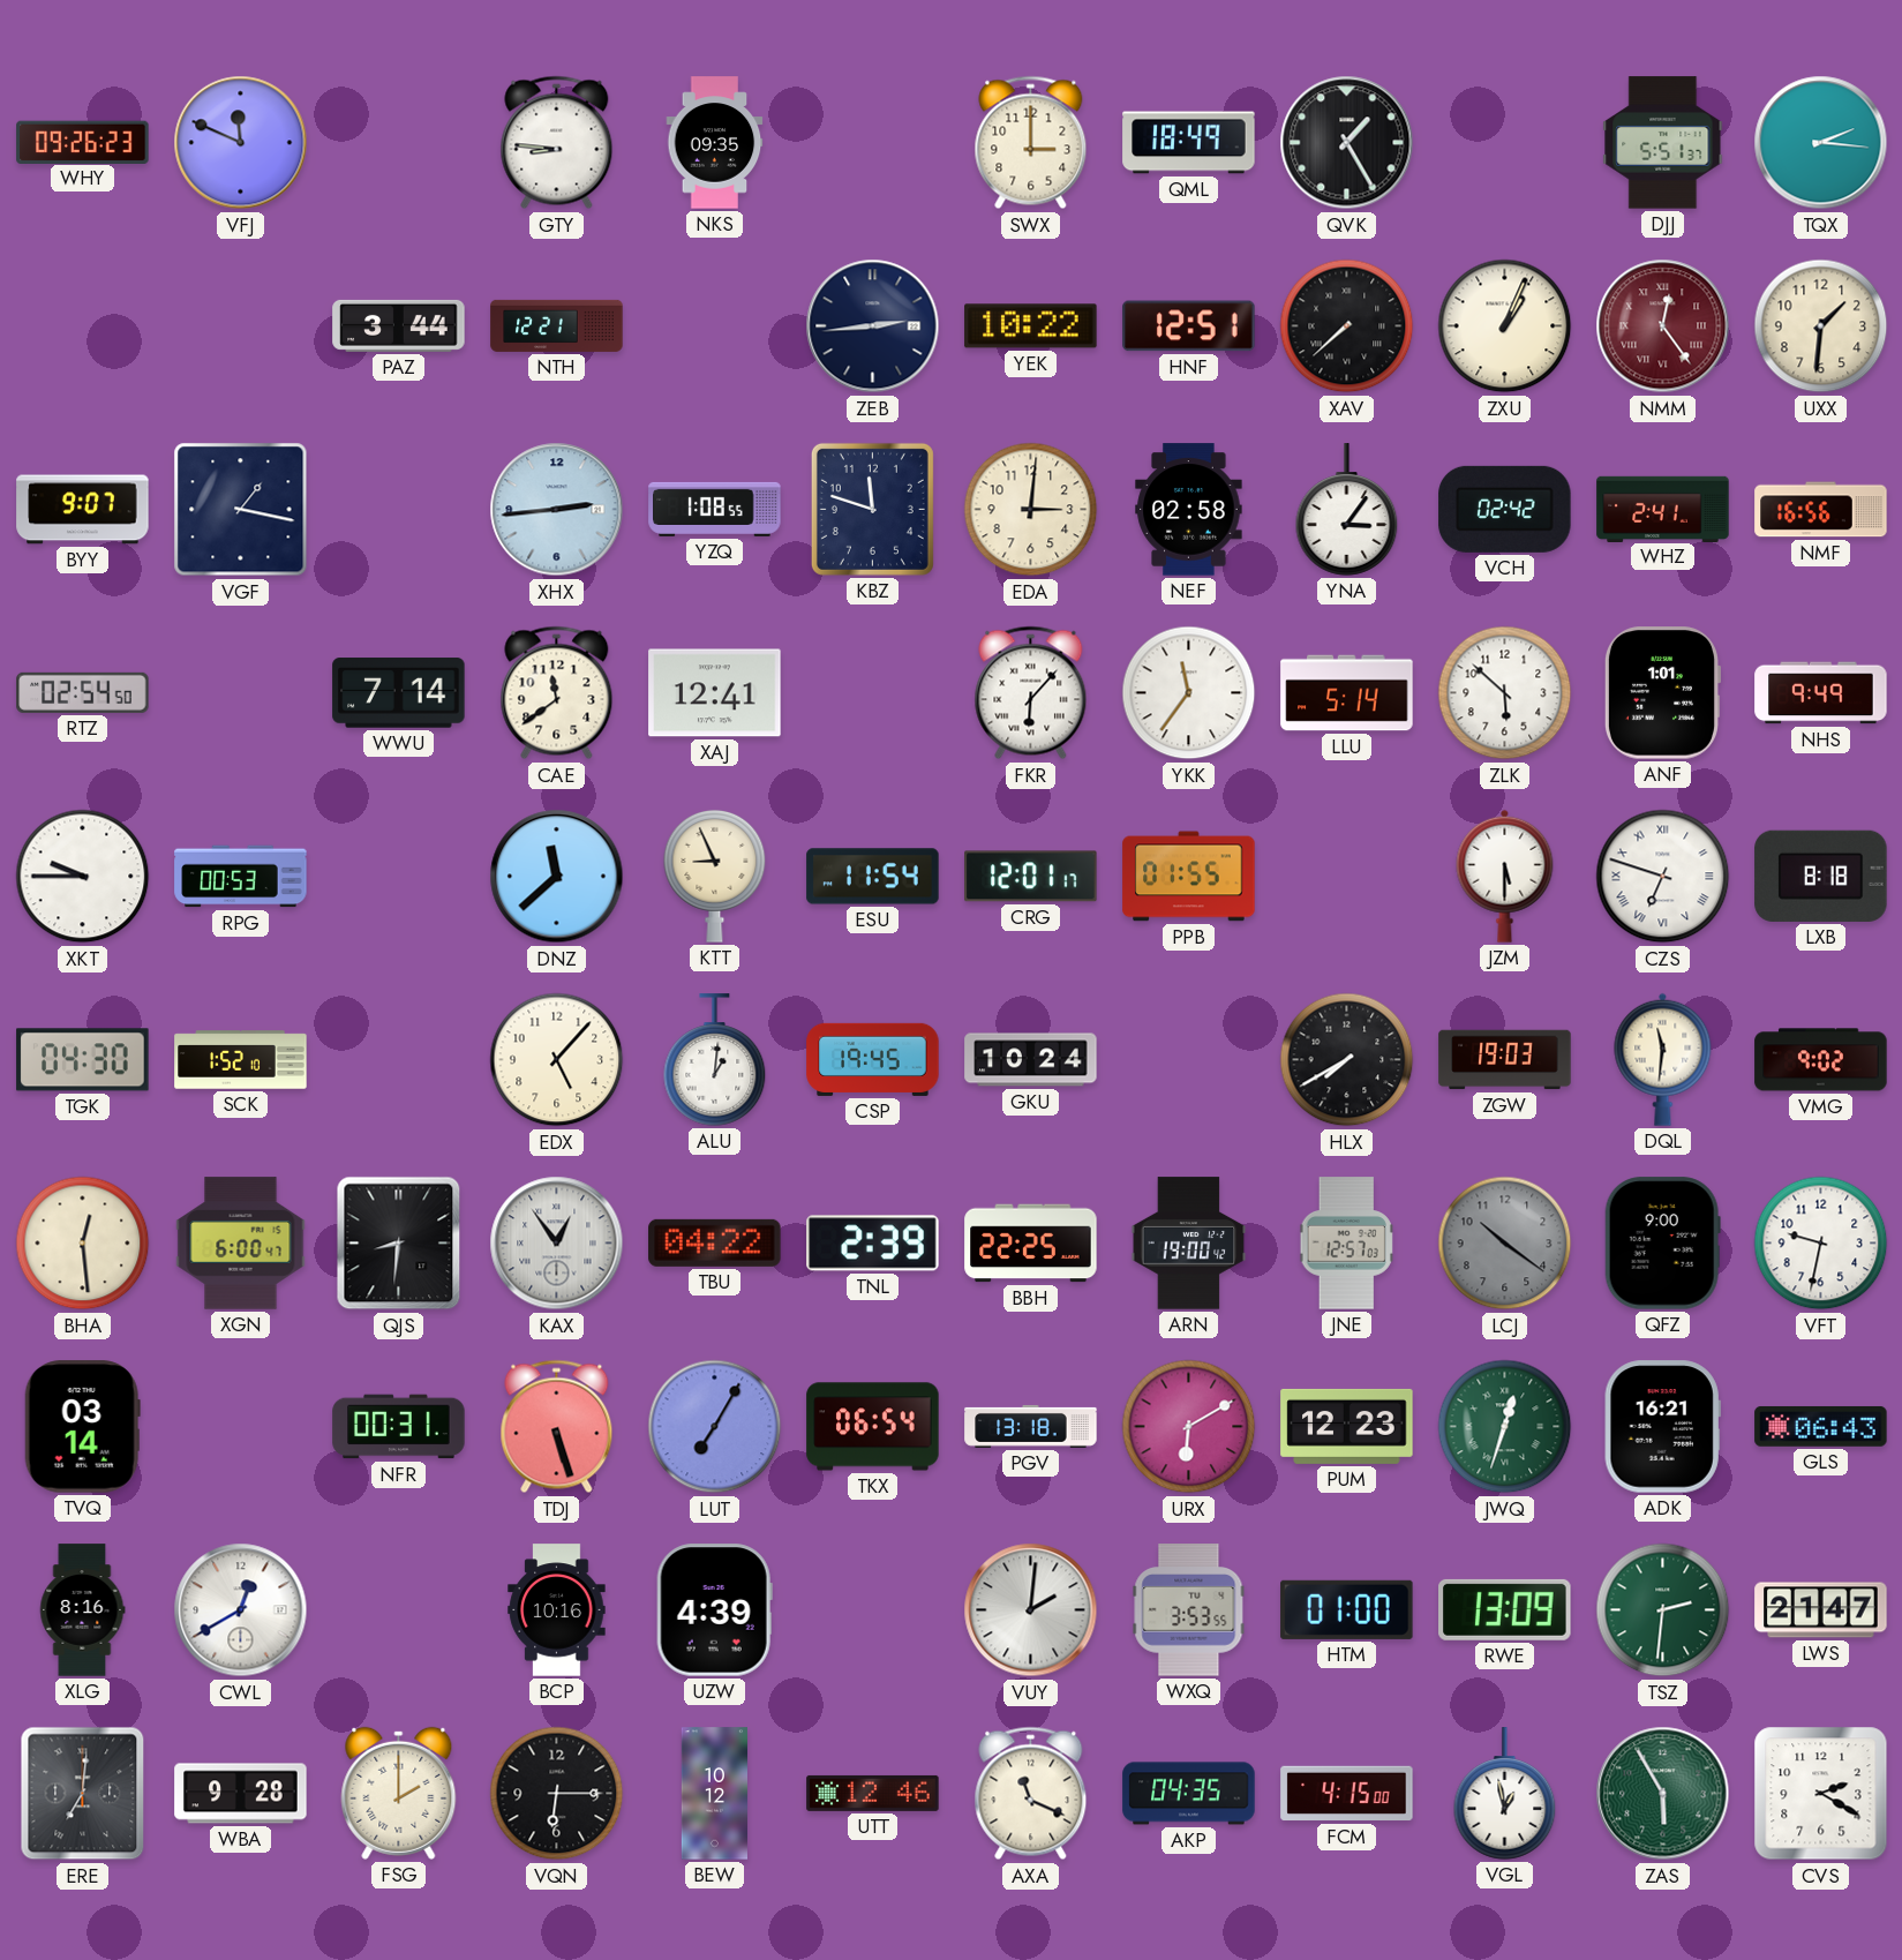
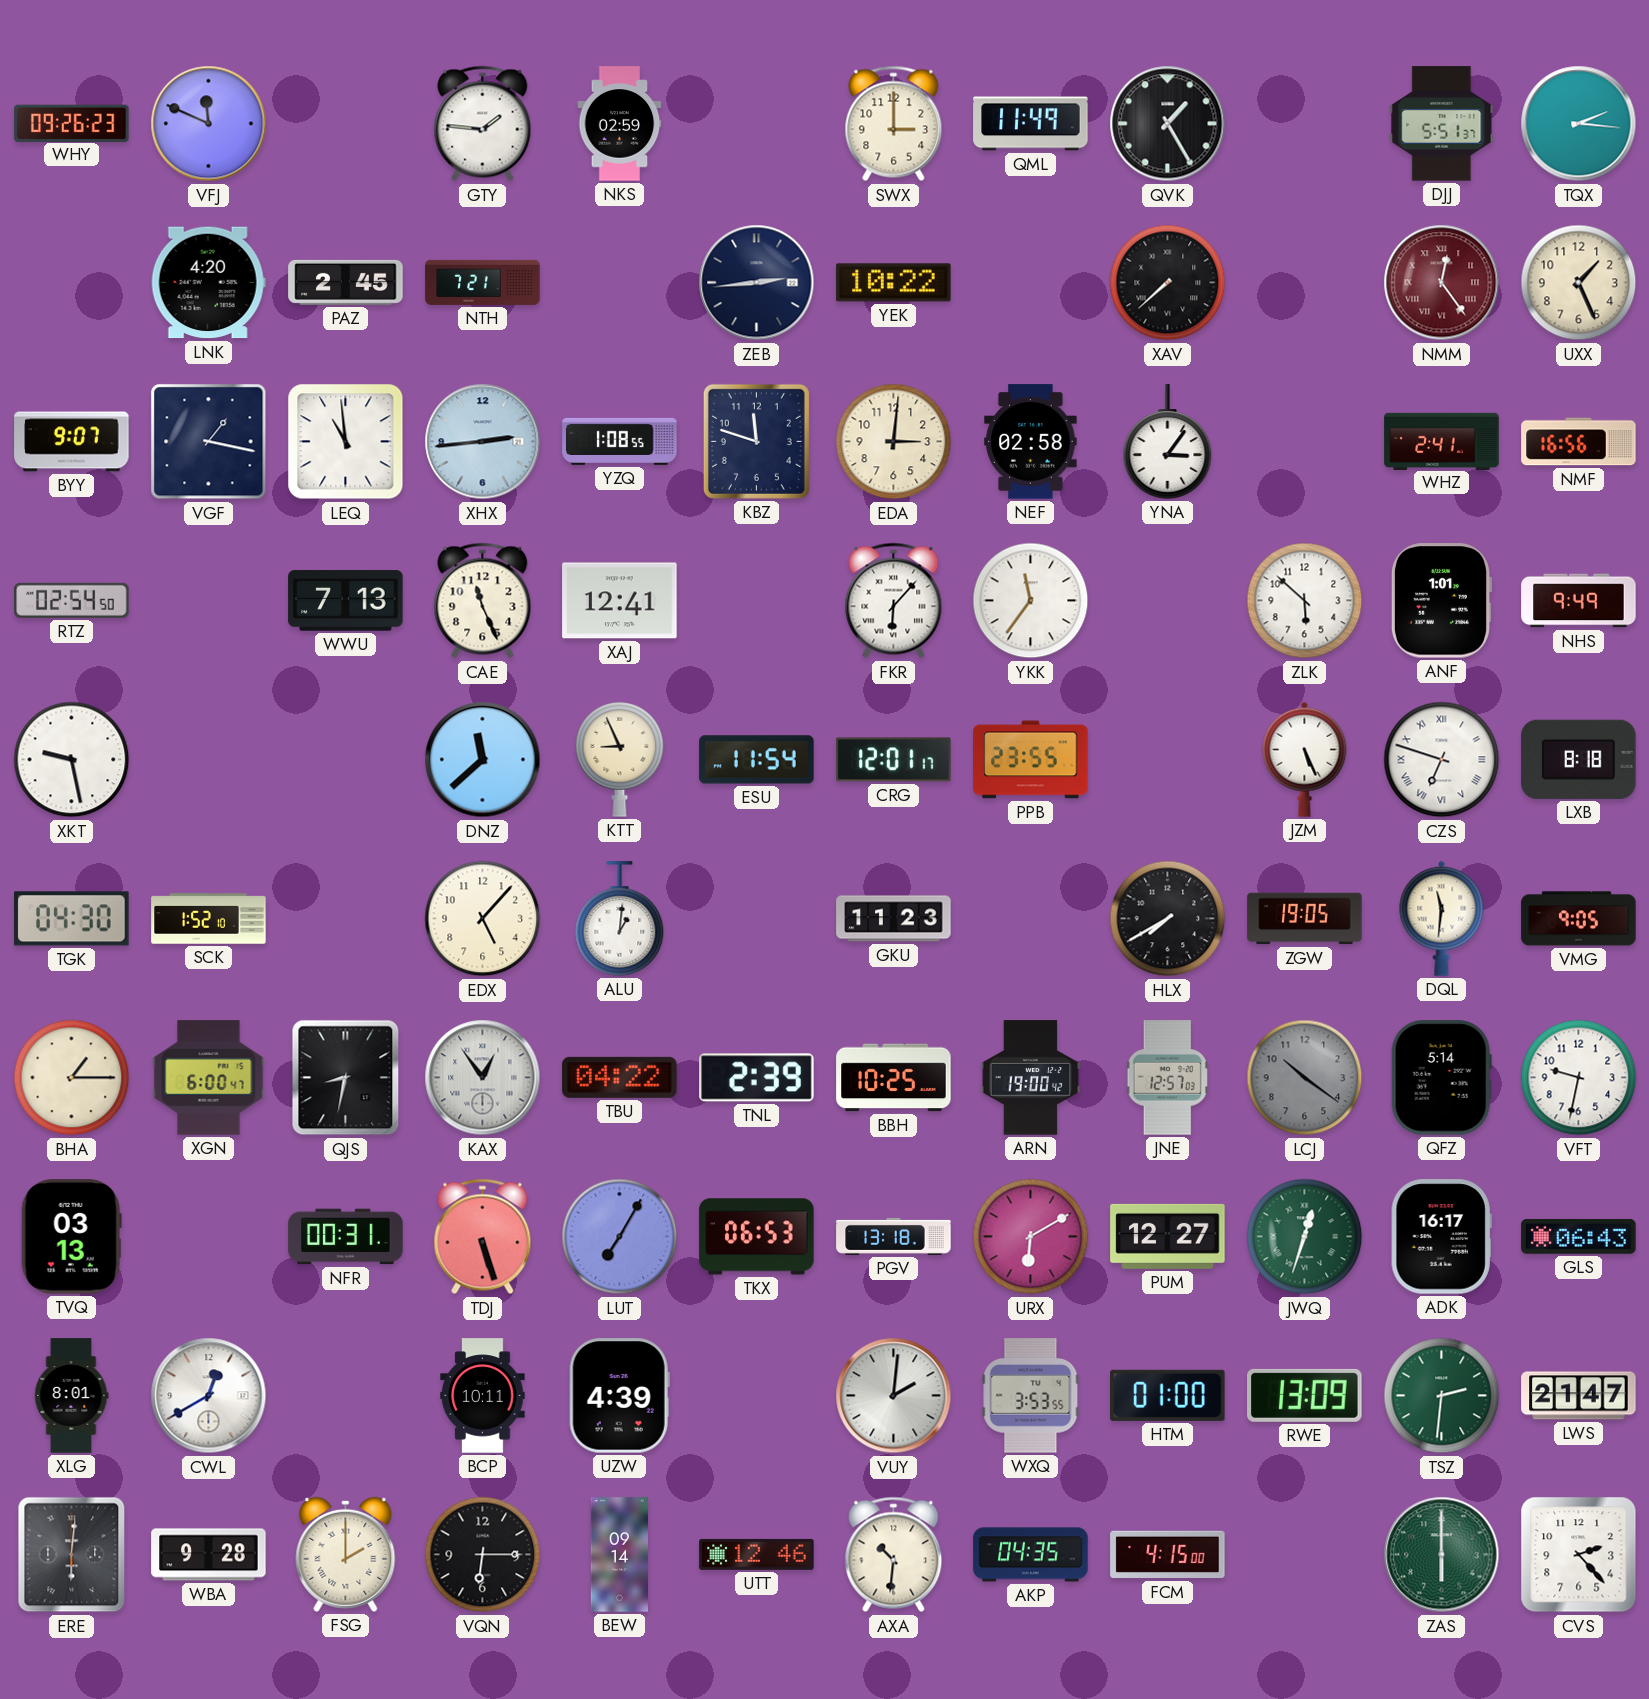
GTY: 8:46 -> 1:46
NKS: 09:35 -> 02:59
QML: 18:49 -> 11:49
LNK: none -> 4:20
PAZ: 3:44 -> 2:45
NTH: 12:21 -> 7:21
HNF: 12:51 -> none
ZXU: 1:04 -> none
UXX: 1:31 -> 1:26
LEQ: none -> 10:59
VCH: 02:42 -> none
WWU: 7:14 -> 7:13
CAE: 11:39 -> 11:26
LLU: 5:14 -> none
XKT: 9:45 -> 9:28
RPG: 00:53 -> none
PPB: 01:55 -> 23:55
JZM: 5:30 -> 5:26
CSP: 19:45 -> none
GKU: 10:24 -> 11:23
ZGW: 19:03 -> 19:05
VMG: 9:02 -> 9:05
BHA: 12:29 -> 1:15
QJS: 8:31 -> 8:32
BBH: 22:25 -> 10:25
QFZ: 9:00 -> 5:14
TVQ: 03:14 -> 03:13
TKX: 06:54 -> 06:53
PUM: 12:23 -> 12:27
ADK: 16:21 -> 16:17
XLG: 8:16 -> 8:01
BCP: 10:16 -> 10:11
ERE: 7:01 -> 6:01
BEW: 10:12 -> 09:14
AXA: 11:19 -> 10:31
VGL: 12:58 -> none
ZAS: 5:55 -> 6:00
CVS: 2:20 -> 2:23
